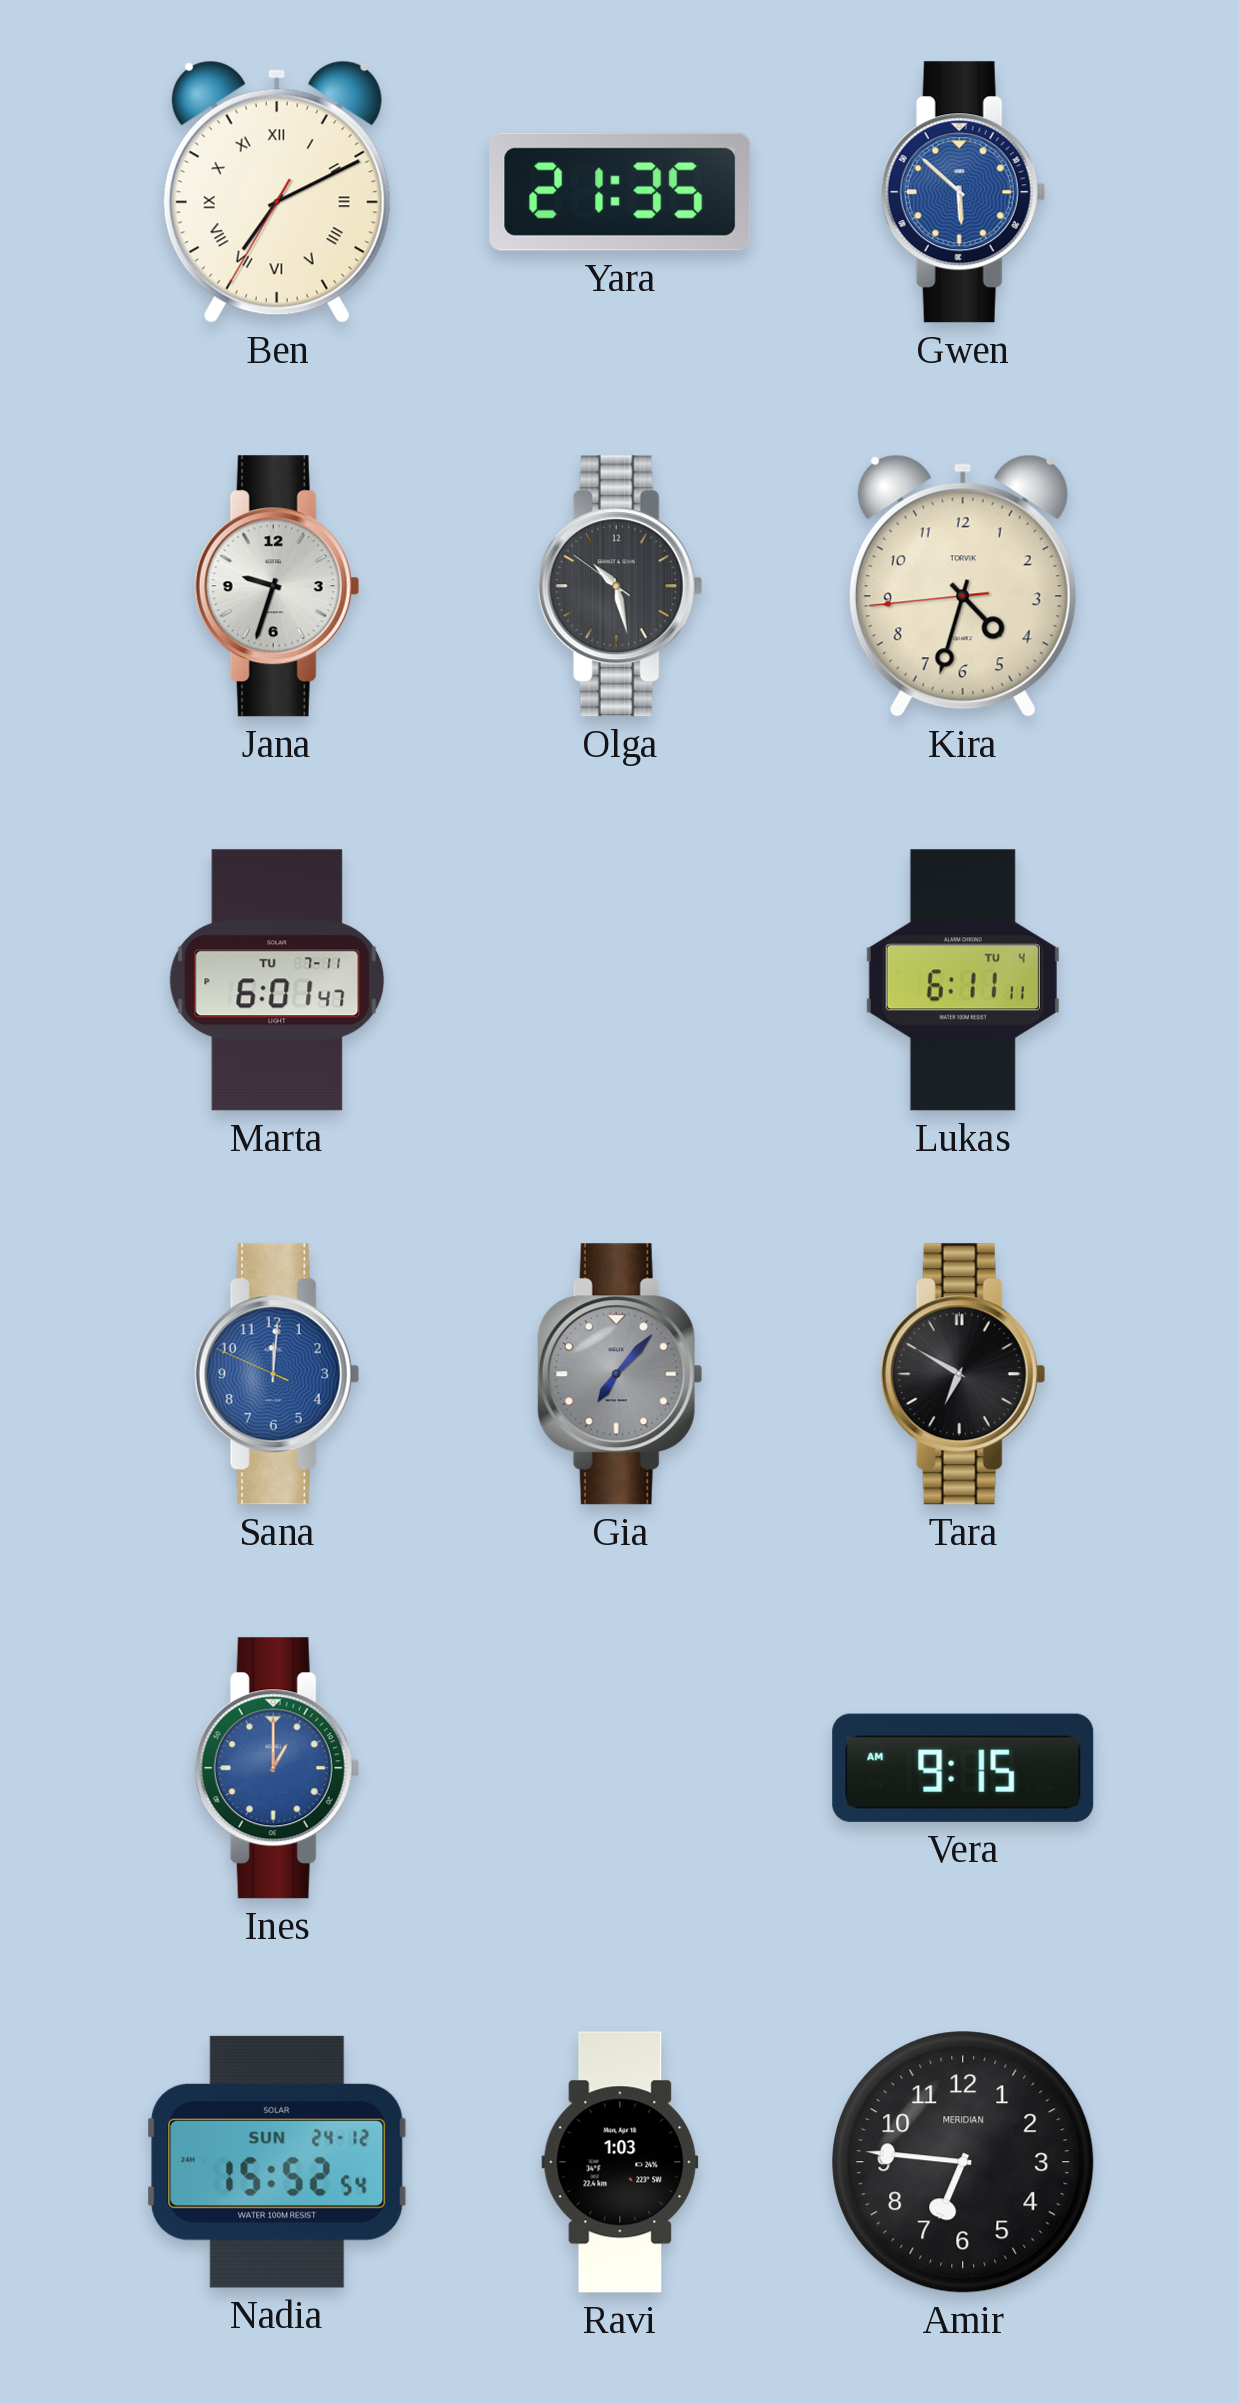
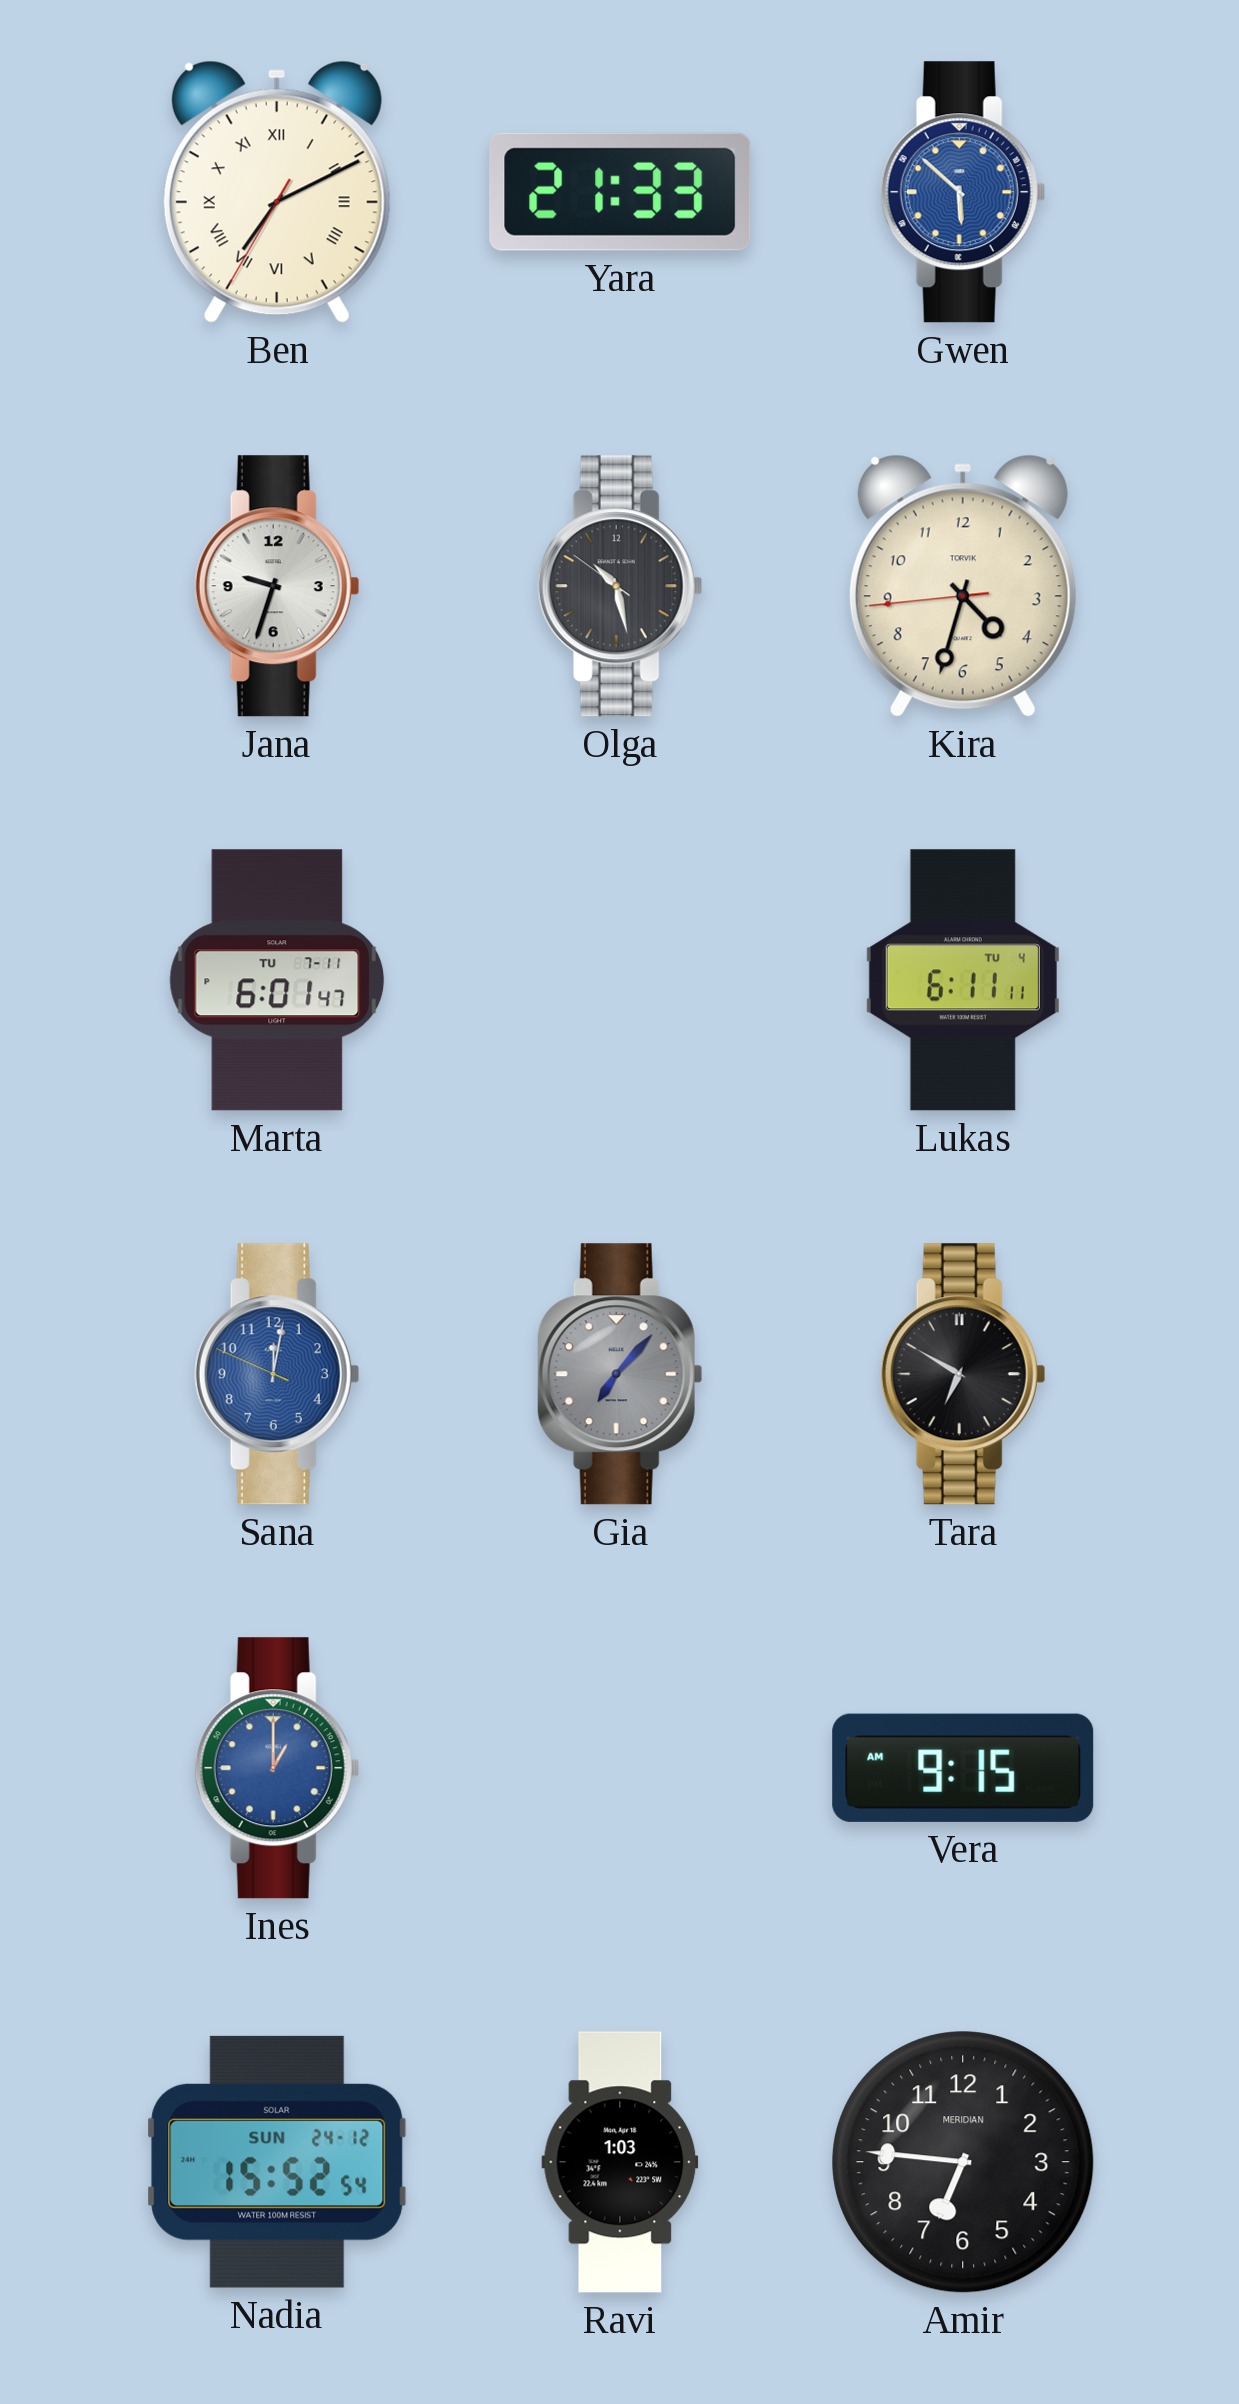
Yara: 21:35 -> 21:33
Sana: 12:00 -> 12:01
